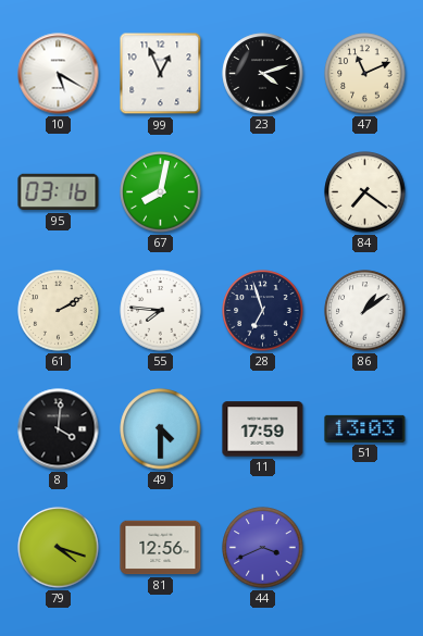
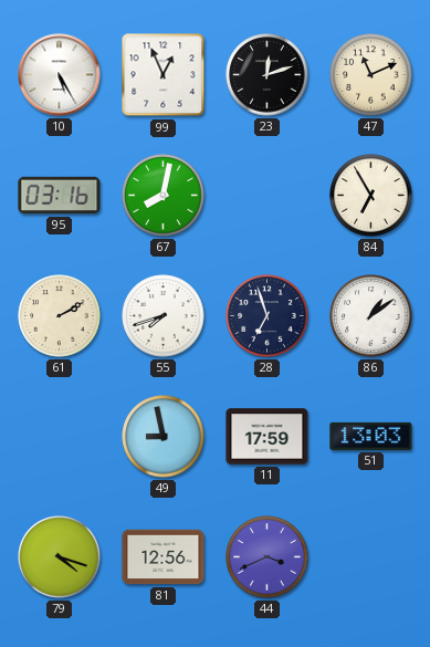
10: 5:20 -> 5:25
23: 4:12 -> 12:12
84: 7:21 -> 6:55
55: 7:46 -> 7:42
8: 4:01 -> none
49: 4:30 -> 8:58
